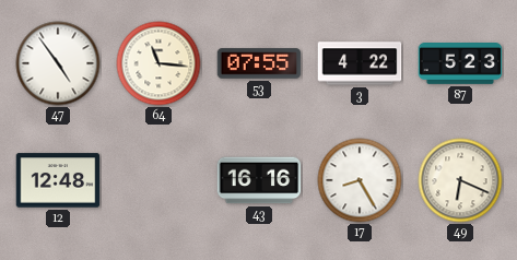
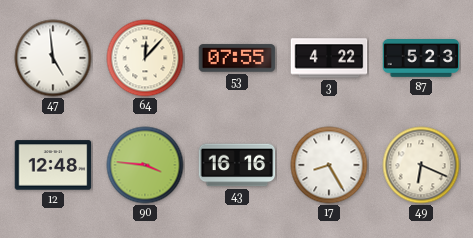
47: 4:54 -> 4:59
64: 11:16 -> 12:07
90: none -> 3:46
